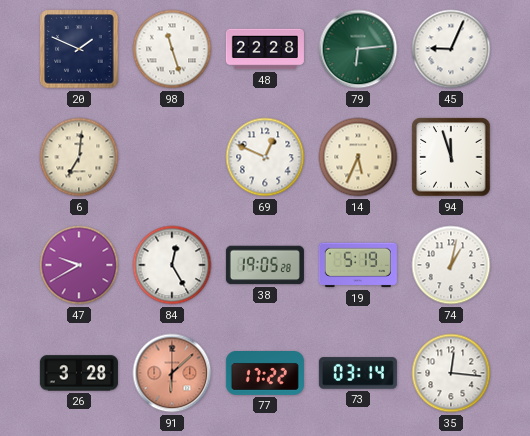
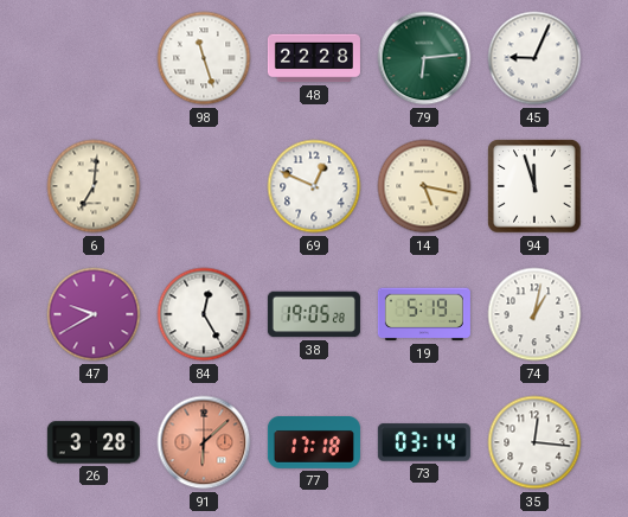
20: 1:49 -> none
14: 5:34 -> 5:17
77: 17:22 -> 17:18
